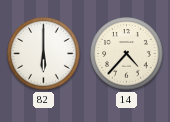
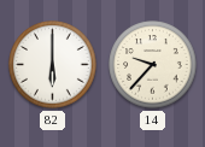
14: 4:37 -> 9:37
